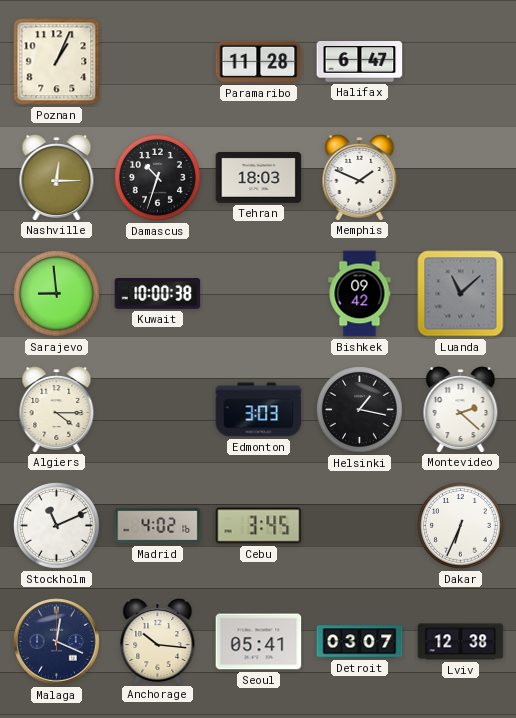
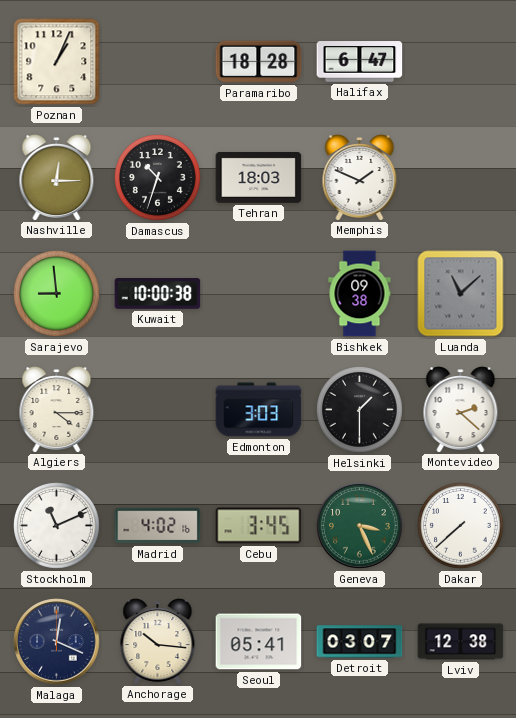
Paramaribo: 11:28 -> 18:28
Bishkek: 09:42 -> 09:38
Helsinki: 1:17 -> 1:30
Geneva: none -> 3:26
Dakar: 6:34 -> 7:38
